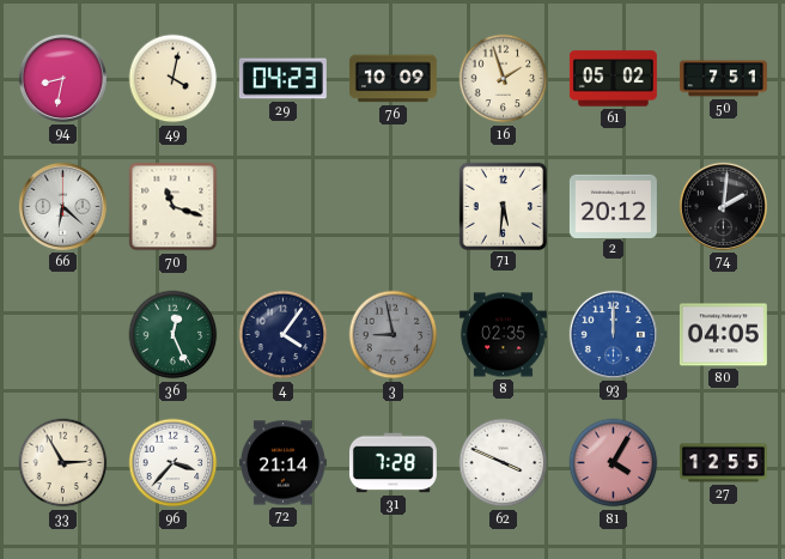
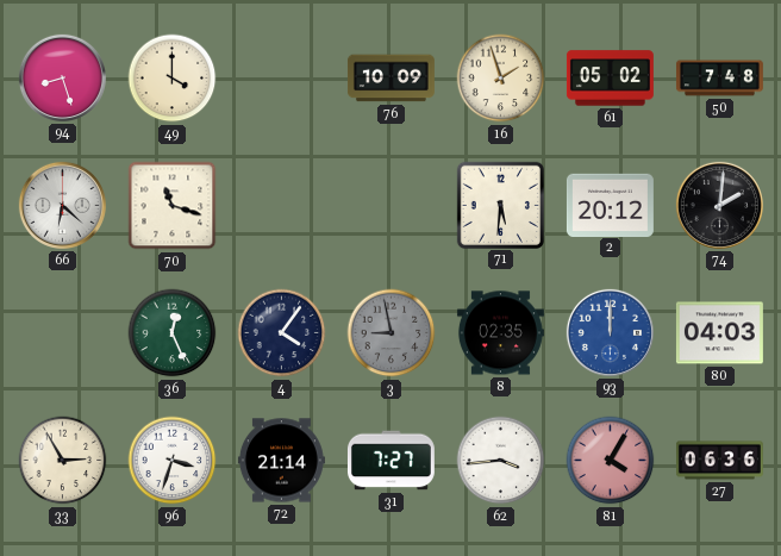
94: 8:32 -> 8:27
49: 4:02 -> 4:00
29: 04:23 -> none
50: 7:51 -> 7:48
80: 04:05 -> 04:03
96: 3:37 -> 3:33
31: 7:28 -> 7:27
62: 3:49 -> 3:44
27: 12:55 -> 06:36
